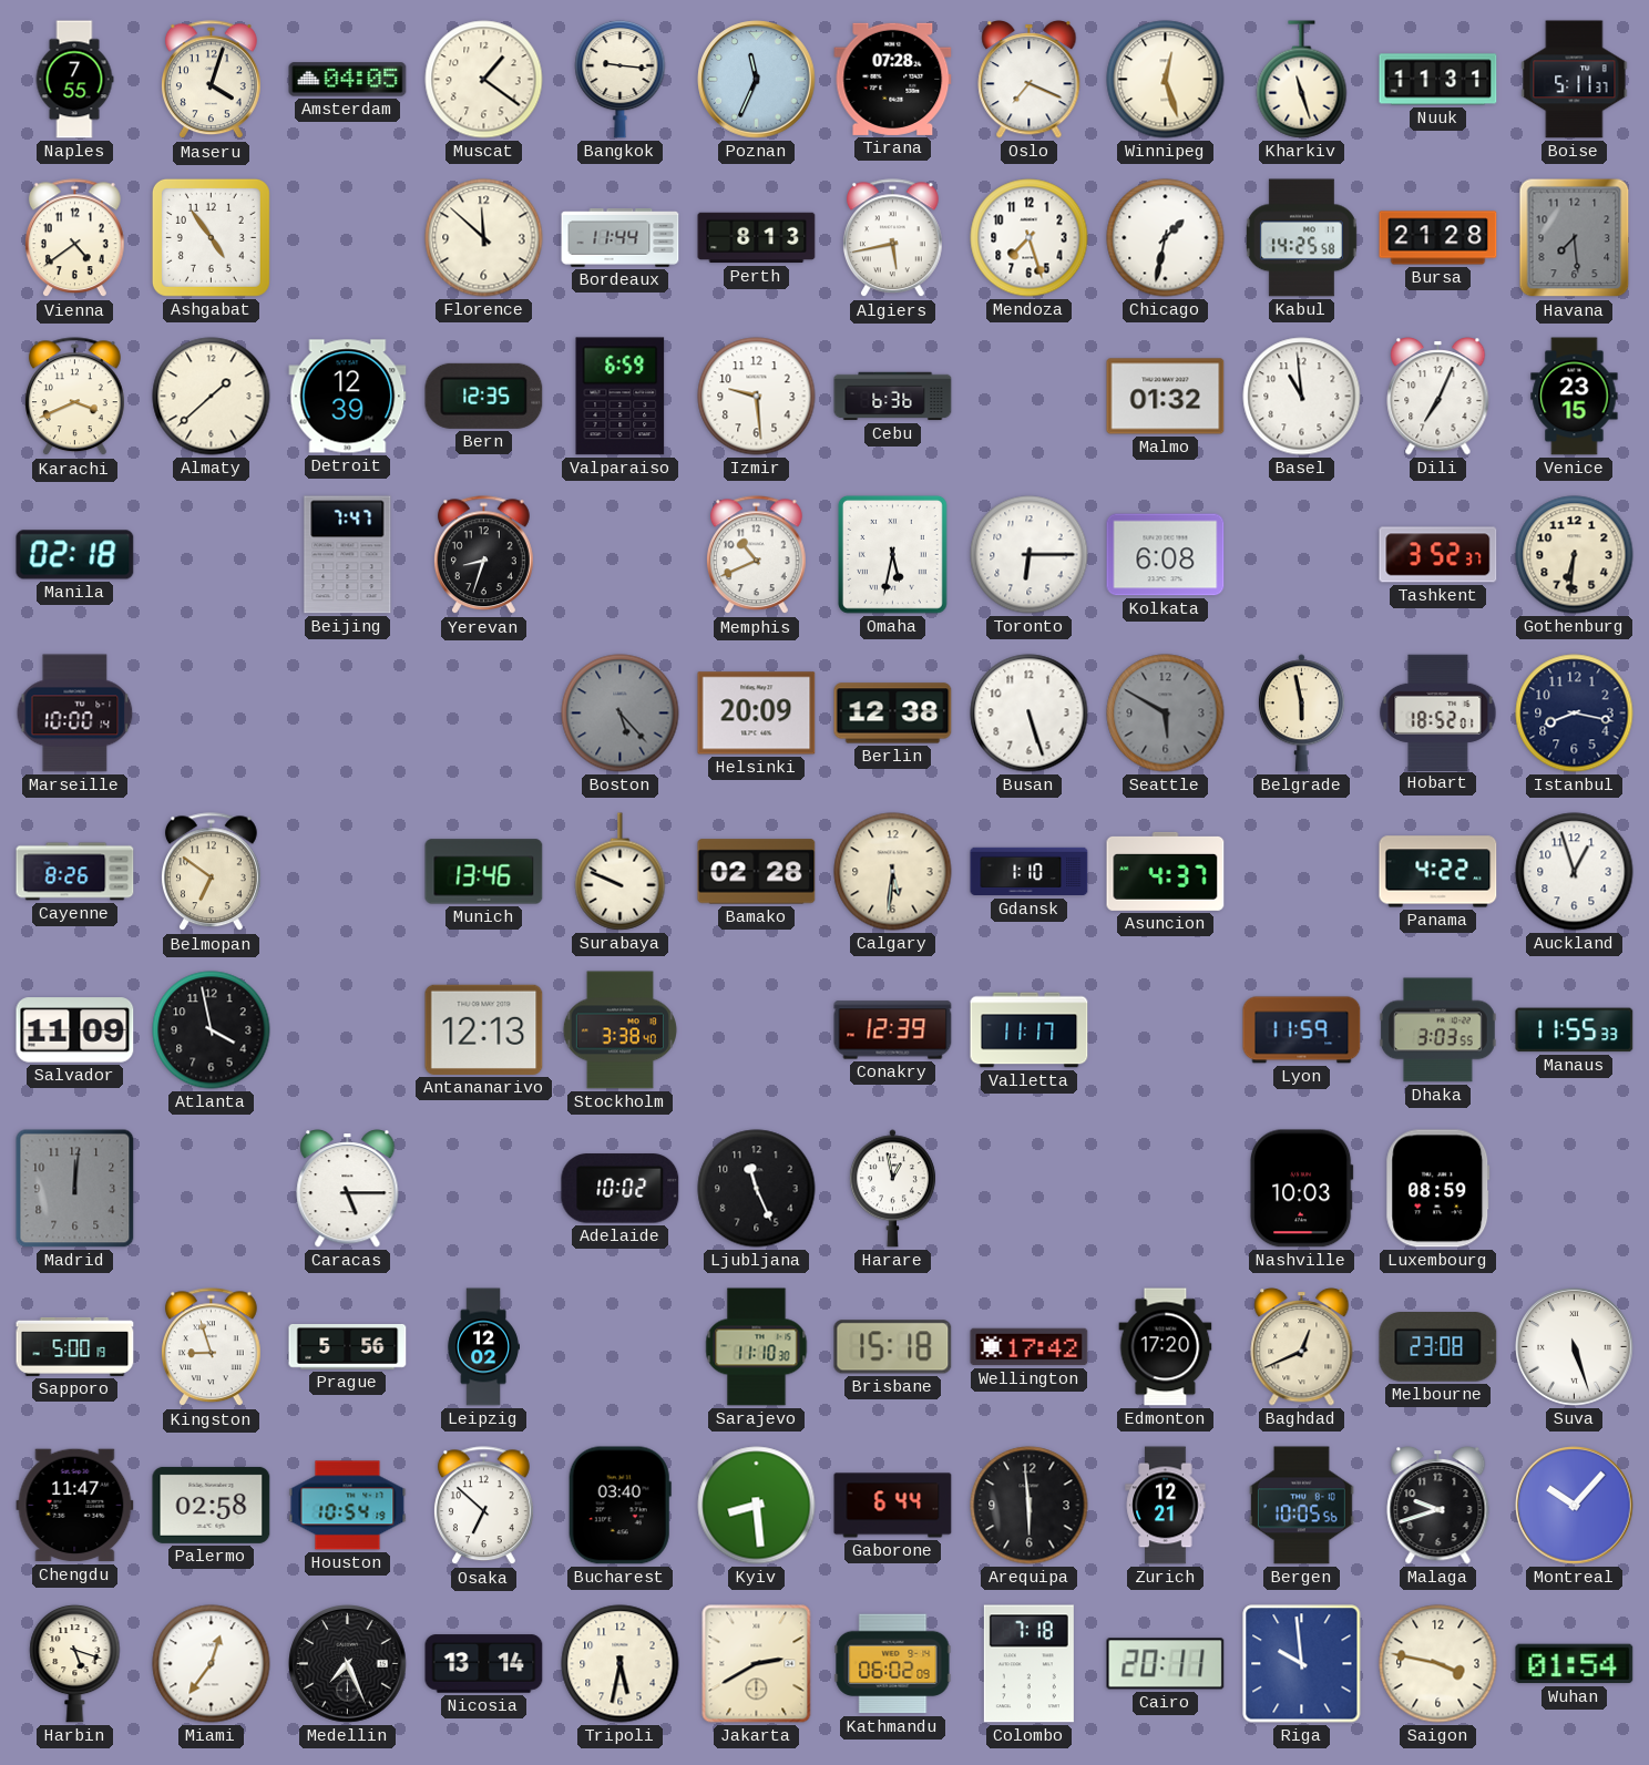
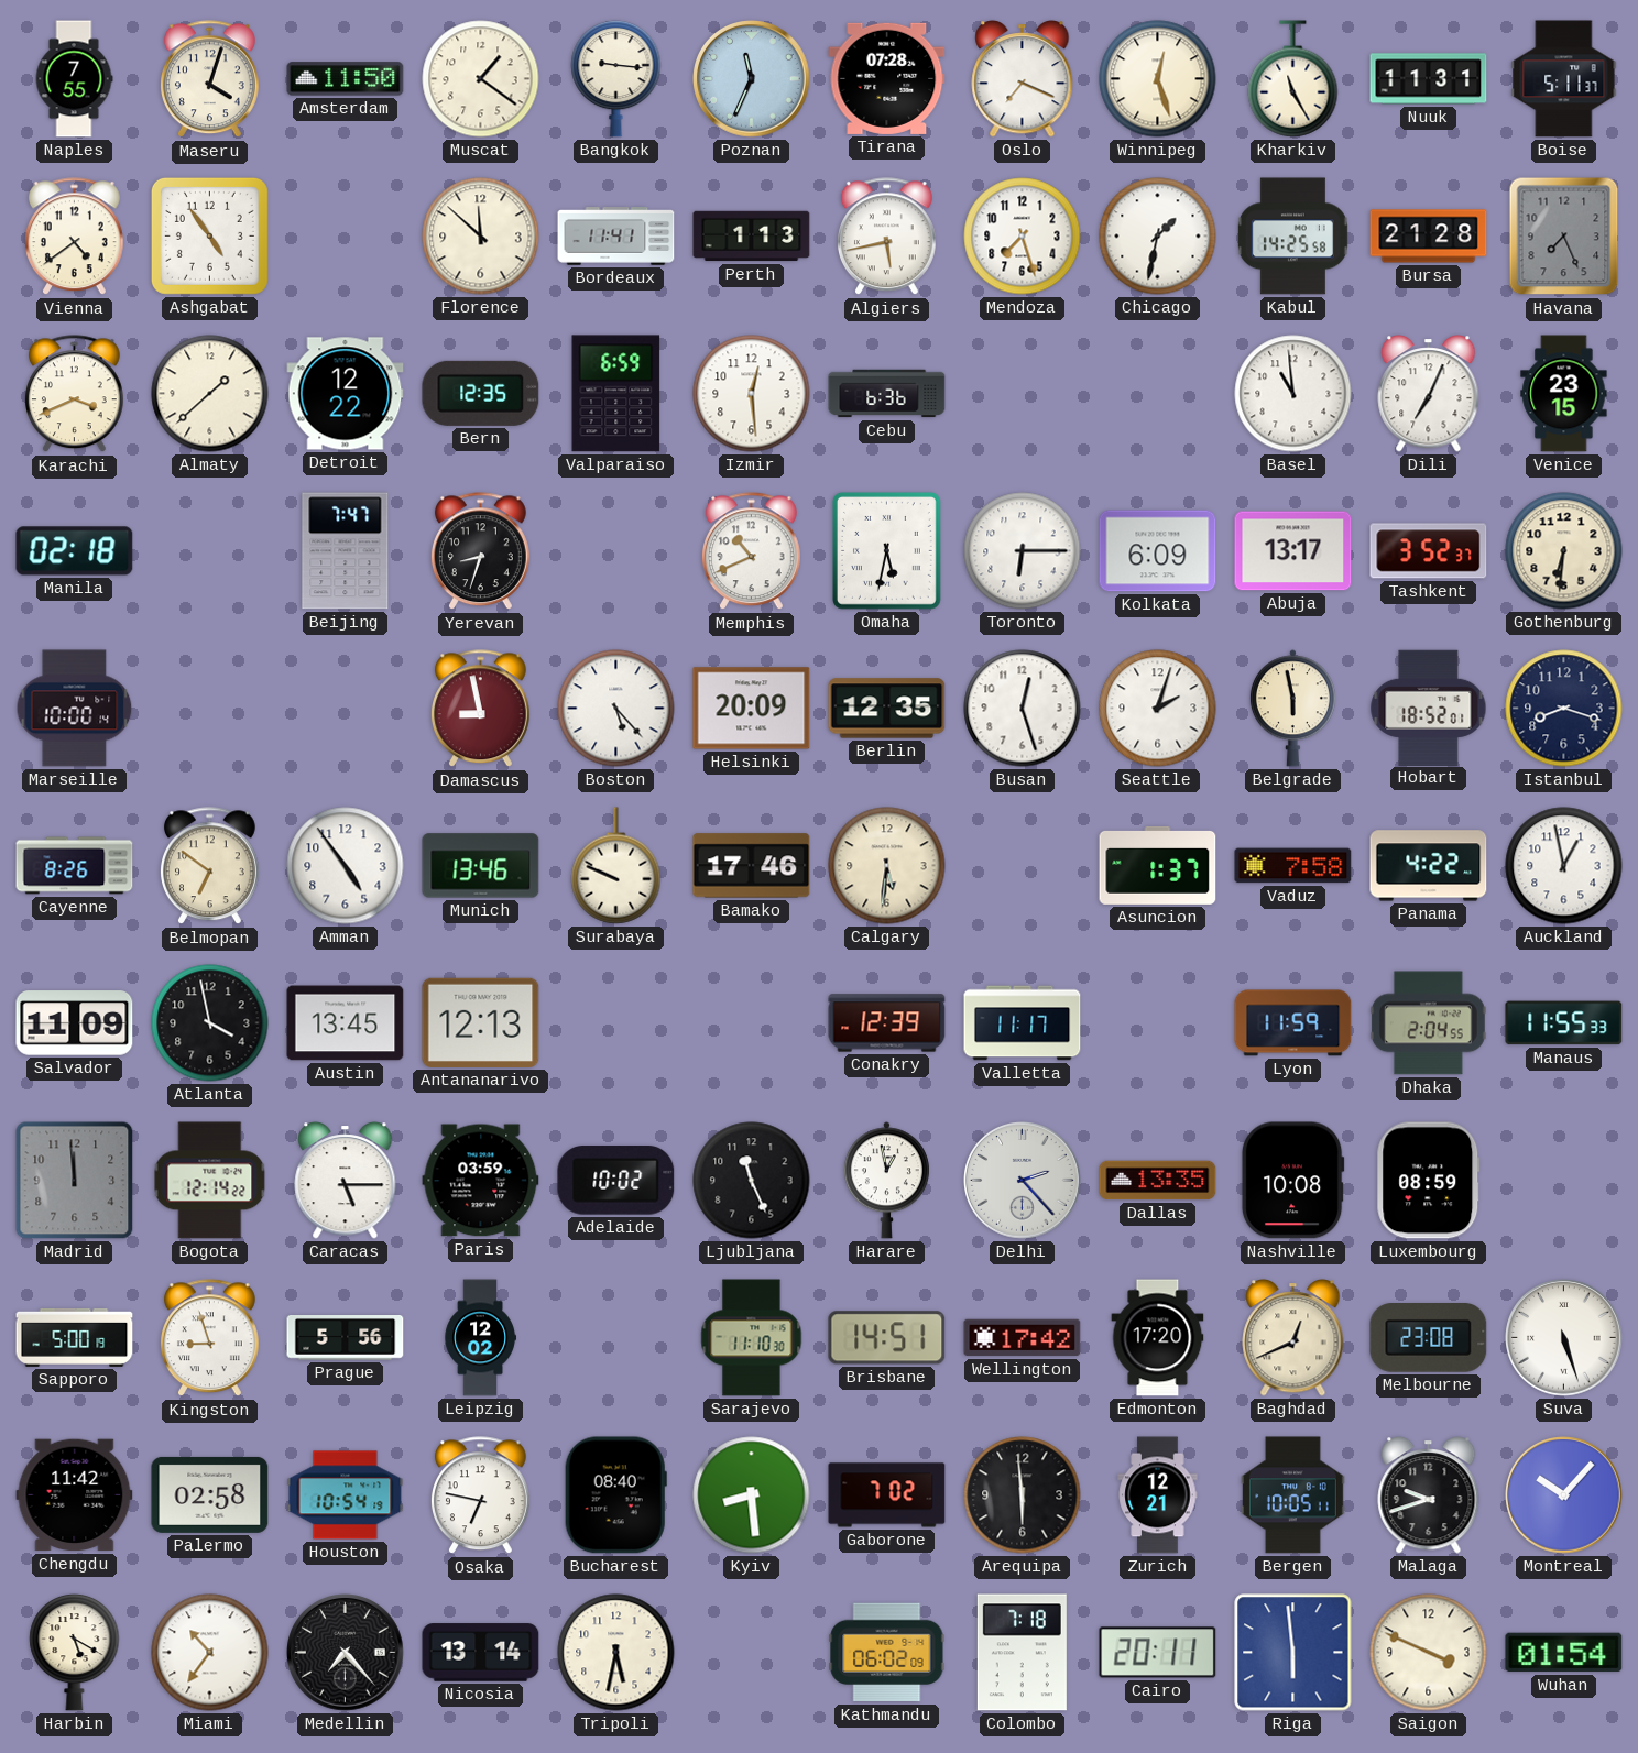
Amsterdam: 04:05 -> 11:50
Kharkiv: 11:27 -> 11:25
Bordeaux: 11:44 -> 11:41
Perth: 8:13 -> 1:13
Havana: 7:29 -> 7:26
Detroit: 12:39 -> 12:22
Izmir: 9:29 -> 12:29
Malmo: 01:32 -> none
Kolkata: 6:08 -> 6:09
Abuja: none -> 13:17
Damascus: none -> 8:58
Boston dial: grey -> white
Berlin: 12:38 -> 12:35
Busan: 5:27 -> 12:27
Seattle: 5:50 -> 2:03
Seattle dial: grey -> white
Istanbul: 8:17 -> 8:18
Amman: none -> 4:54
Bamako: 02:28 -> 17:46
Gdansk: 1:10 -> none
Asuncion: 4:37 -> 1:37
Vaduz: none -> 7:58
Auckland: 12:57 -> 12:58
Austin: none -> 13:45
Stockholm: 3:38 -> none
Dhaka: 3:03 -> 2:04
Madrid: 12:01 -> 11:59
Bogota: none -> 12:14
Paris: none -> 03:59
Delhi: none -> 2:23
Dallas: none -> 13:35
Nashville: 10:03 -> 10:08
Brisbane: 15:18 -> 14:51
Chengdu: 11:47 -> 11:42
Osaka: 6:52 -> 6:47
Bucharest: 03:40 -> 08:40
Gaborone: 6:44 -> 7:02
Bergen: 10:05:56 -> 10:05:11
Harbin: 5:18 -> 5:20
Miami: 12:36 -> 10:36
Medellin: 7:26 -> 7:23
Jakarta: 2:40 -> none
Riga: 9:59 -> 5:59
Saigon: 3:47 -> 3:49
